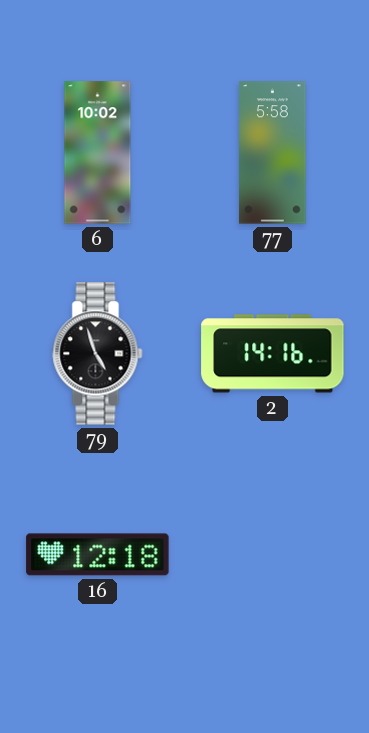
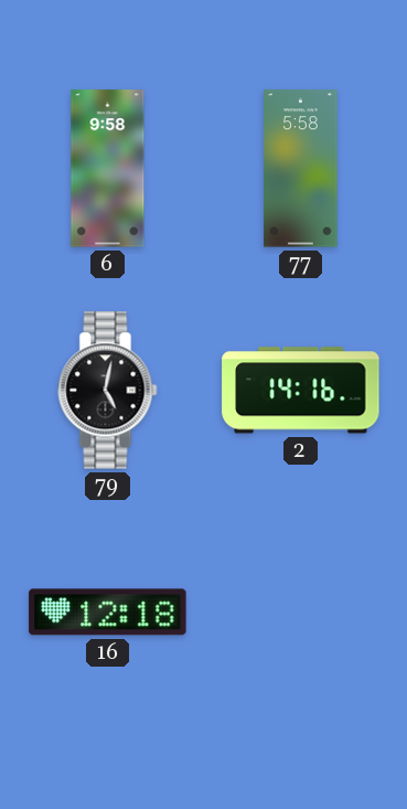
6: 10:02 -> 9:58
79: 4:57 -> 5:02
